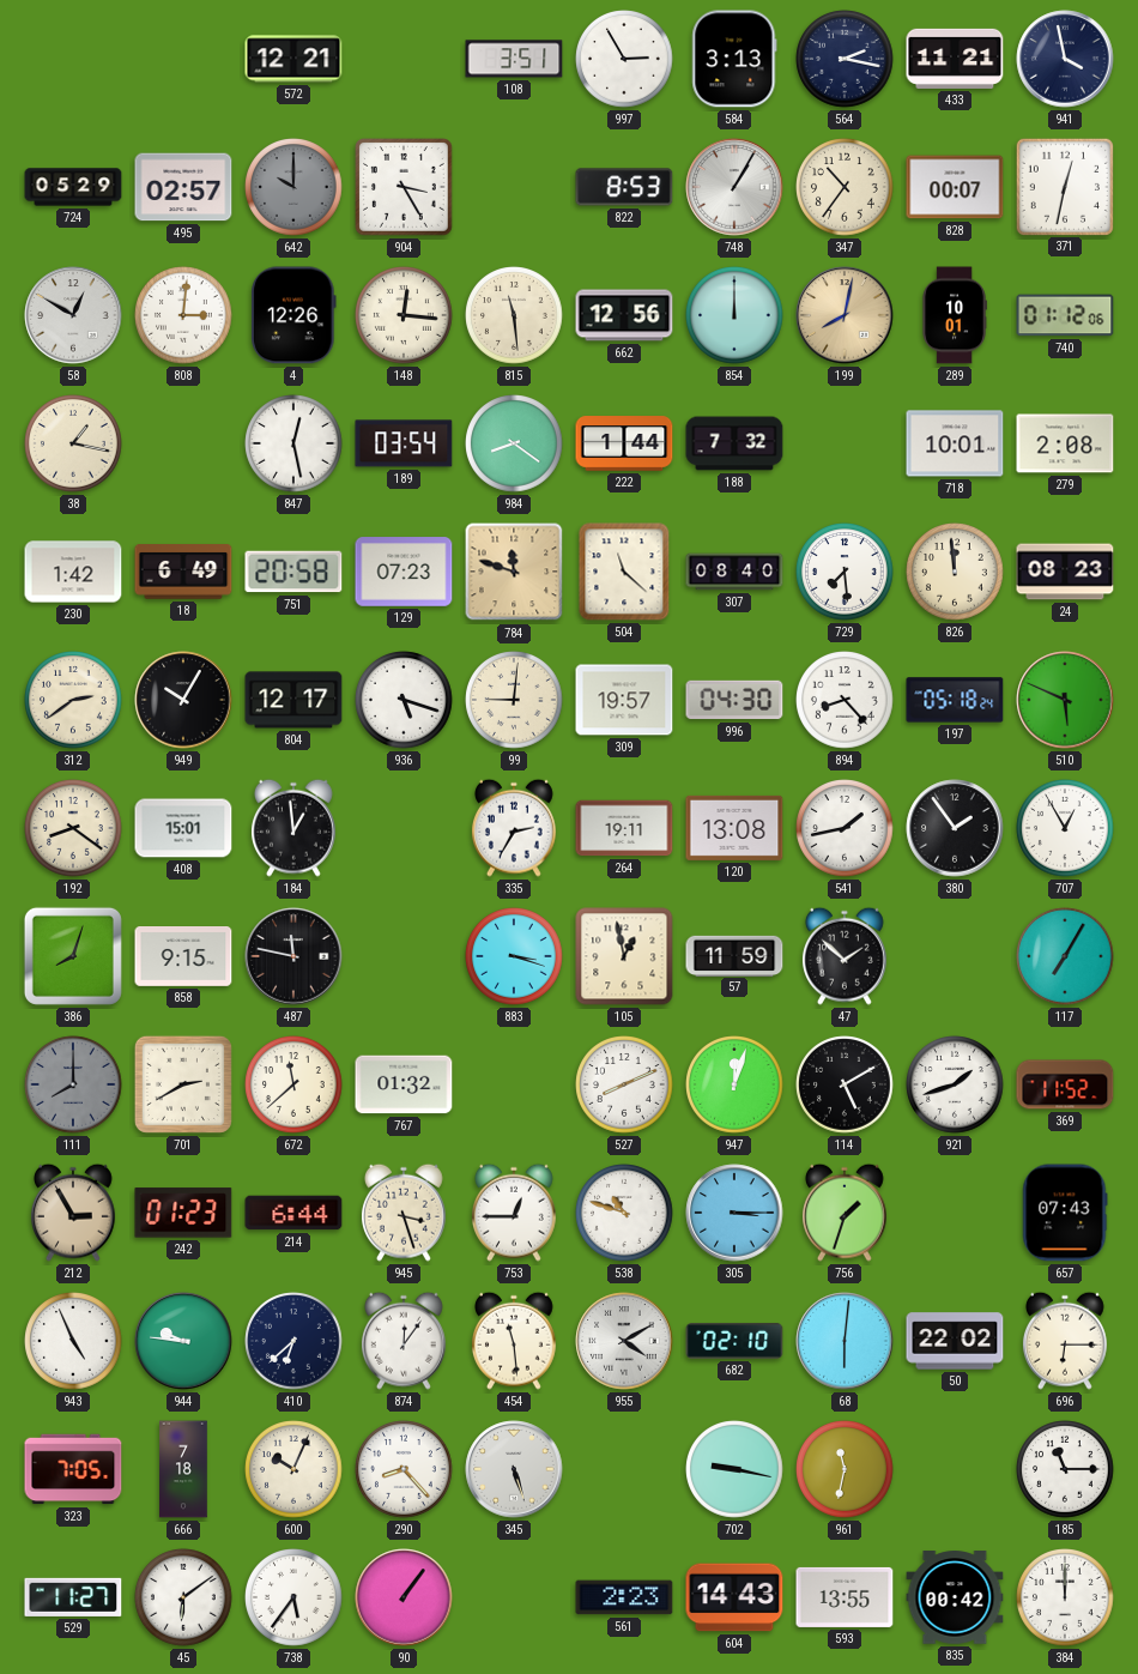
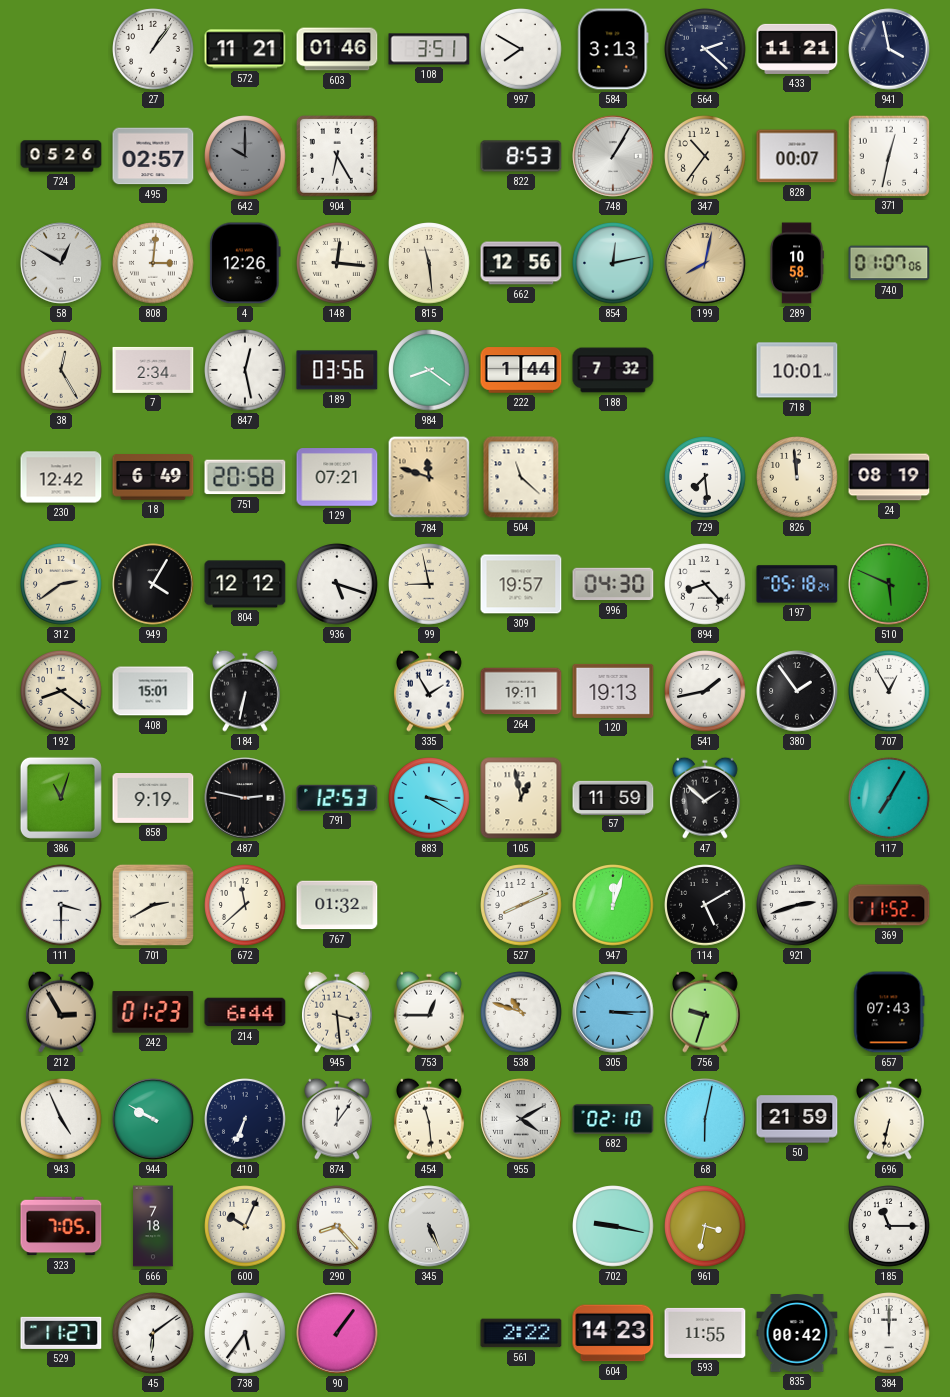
27: none -> 1:06
572: 12:21 -> 11:21
603: none -> 01:46
997: 2:55 -> 7:50
564: 2:17 -> 2:22
724: 05:29 -> 05:26
904: 3:25 -> 6:25
854: 12:00 -> 12:13
289: 10:01 -> 10:58
740: 01:12 -> 01:07
38: 1:17 -> 12:25
7: none -> 2:34
189: 03:54 -> 03:56
279: 2:08 -> none
230: 1:42 -> 12:42
129: 07:23 -> 07:21
307: 08:40 -> none
24: 08:23 -> 08:19
949: 10:05 -> 4:05
804: 12:17 -> 12:12
99: 9:01 -> 8:58
184: 12:59 -> 6:32
335: 2:35 -> 1:55
120: 13:08 -> 19:13
386: 8:03 -> 11:03
858: 9:15 -> 9:19
487: 11:47 -> 2:47
791: none -> 12:53
883: 3:18 -> 3:20
111: 8:00 -> 3:30
111 dial: grey -> white
921: 1:42 -> 2:42
945: 3:27 -> 3:29
756: 1:33 -> 9:33
944: 9:46 -> 9:50
410: 6:38 -> 6:34
68: 6:01 -> 6:02
50: 22:02 -> 21:59
696: 6:15 -> 6:32
345: 5:27 -> 5:26
961: 11:32 -> 3:32
561: 2:23 -> 2:22
604: 14:43 -> 14:23
593: 13:55 -> 11:55
